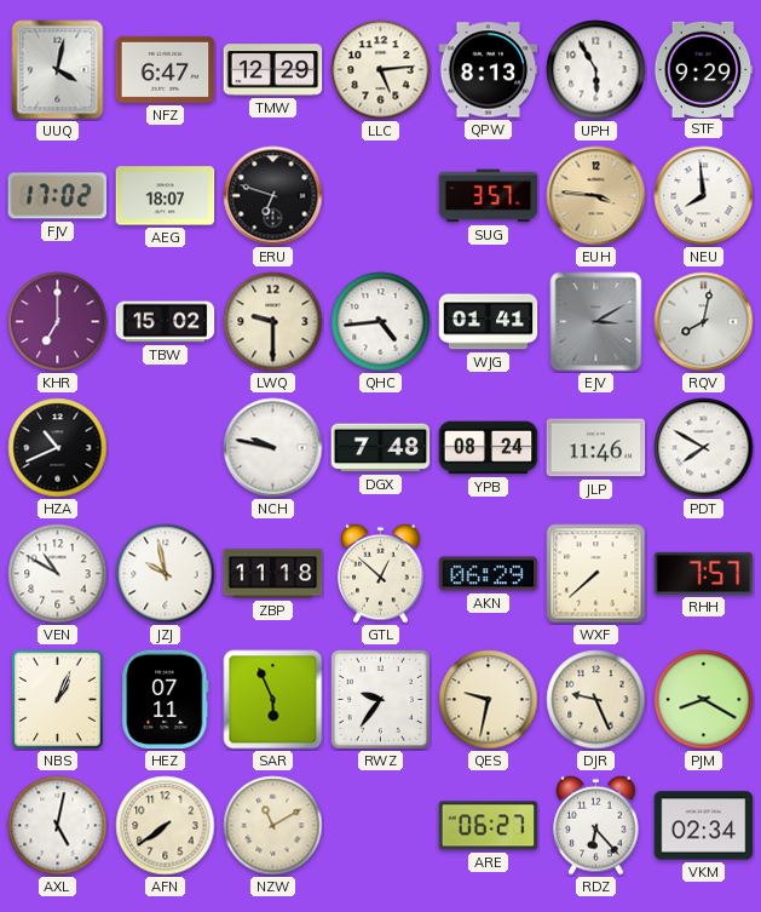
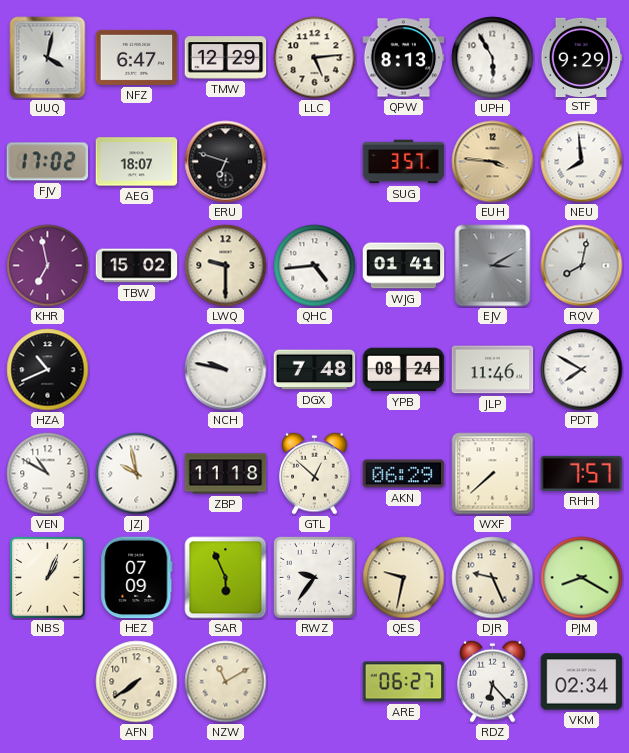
KHR: 7:00 -> 6:58
HEZ: 07:11 -> 07:09
AXL: 5:02 -> none
